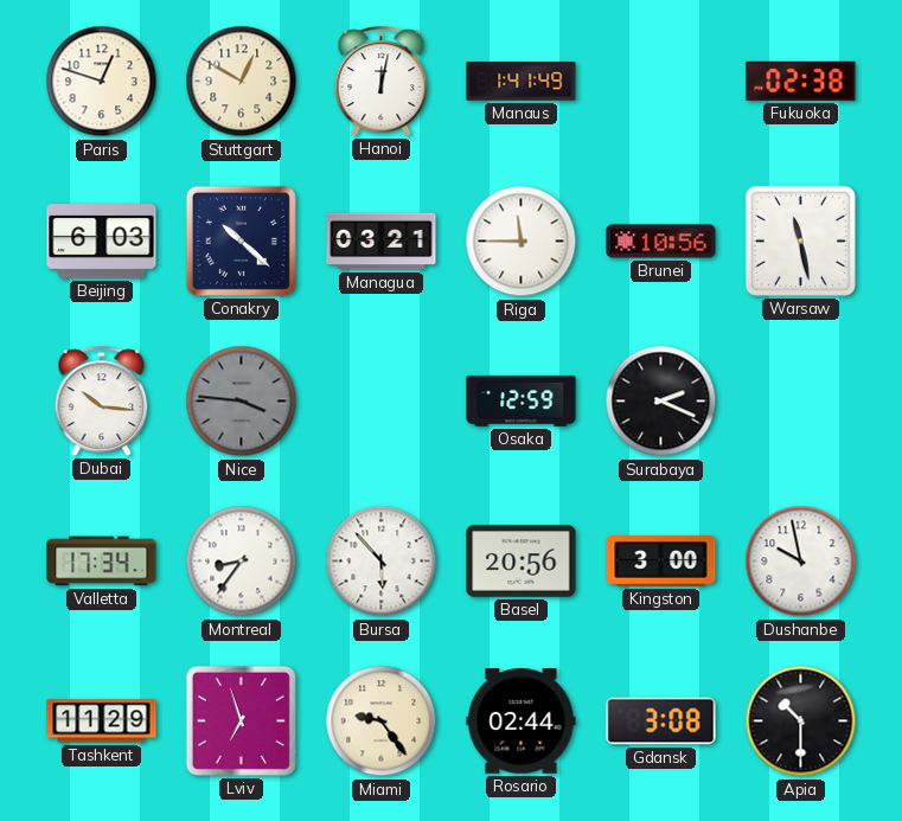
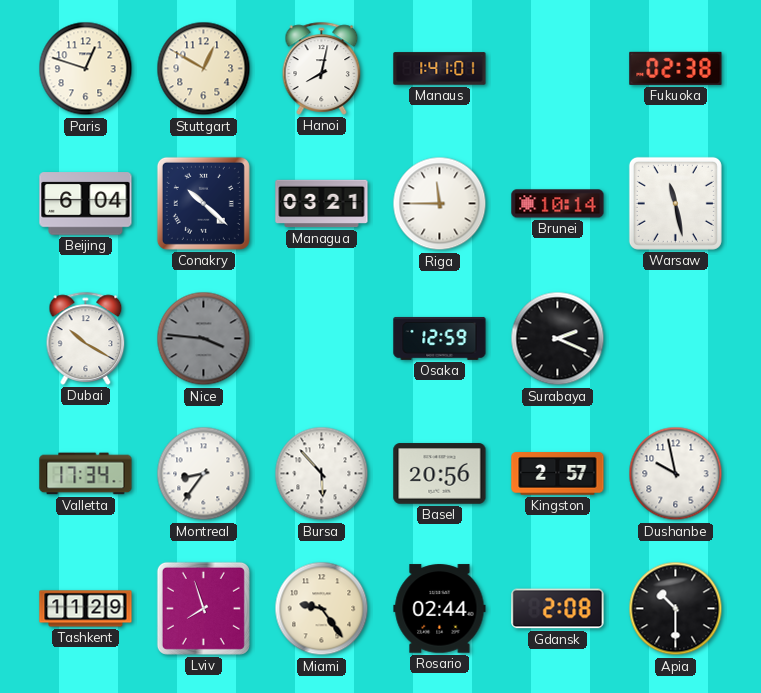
Hanoi: 12:02 -> 8:02
Manaus: 1:41:49 -> 1:41:01
Beijing: 6:03 -> 6:04
Brunei: 10:56 -> 10:14
Dubai: 10:16 -> 10:20
Kingston: 3:00 -> 2:57
Lviv: 6:57 -> 7:57
Gdansk: 3:08 -> 2:08
